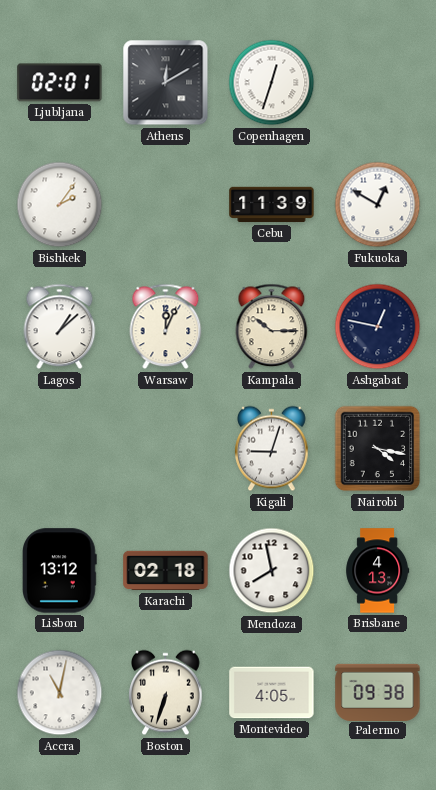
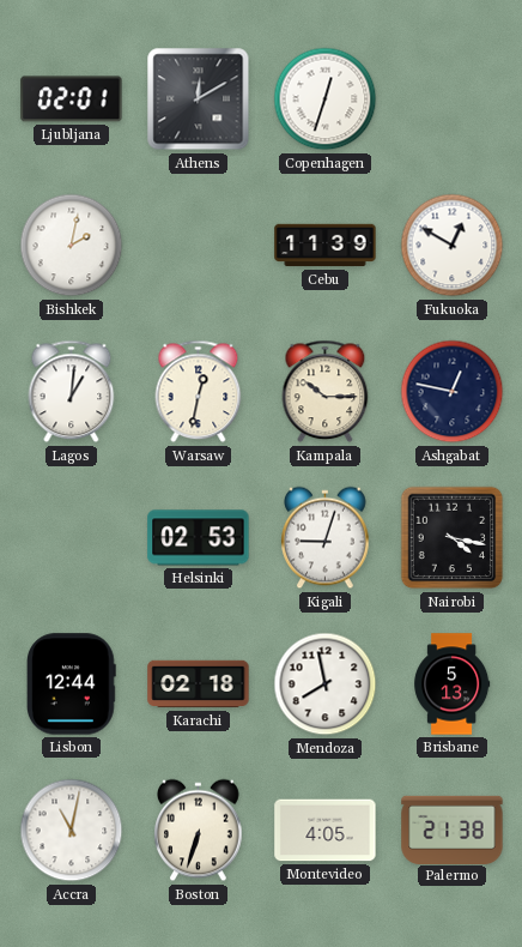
Bishkek: 2:06 -> 2:02
Lagos: 1:08 -> 1:01
Warsaw: 12:04 -> 12:32
Helsinki: none -> 02:53
Lisbon: 13:12 -> 12:44
Brisbane: 4:13 -> 5:13
Palermo: 09:38 -> 21:38
